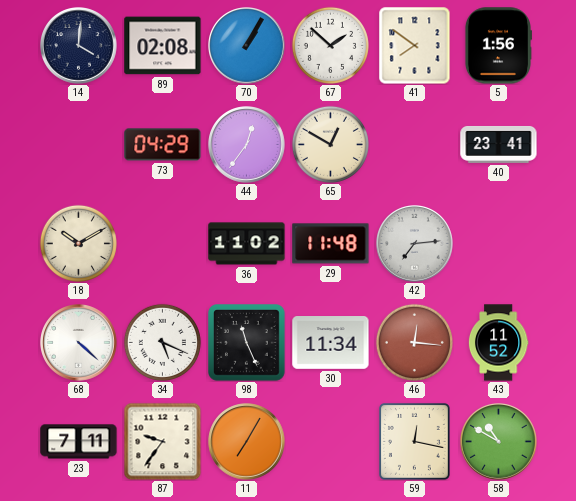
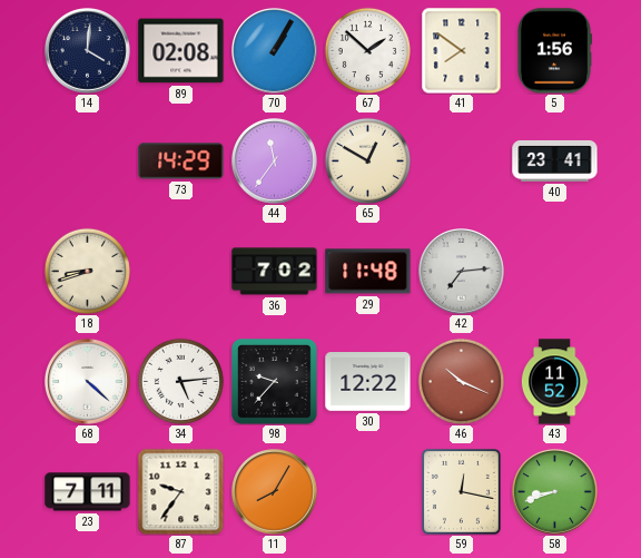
73: 04:29 -> 14:29
44: 12:36 -> 11:36
18: 10:10 -> 8:42
36: 11:02 -> 7:02
34: 5:19 -> 5:14
98: 11:26 -> 9:37
30: 11:34 -> 12:22
46: 12:16 -> 10:19
11: 7:05 -> 8:05
58: 10:50 -> 8:42
